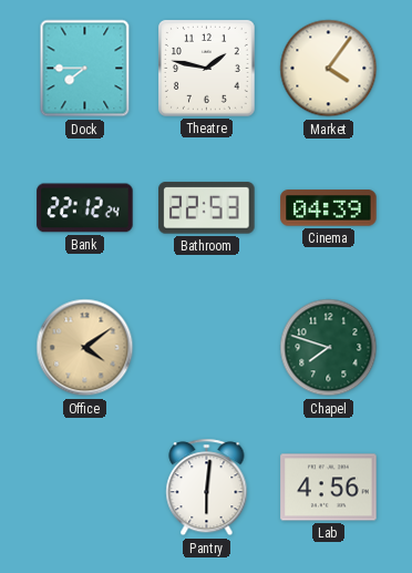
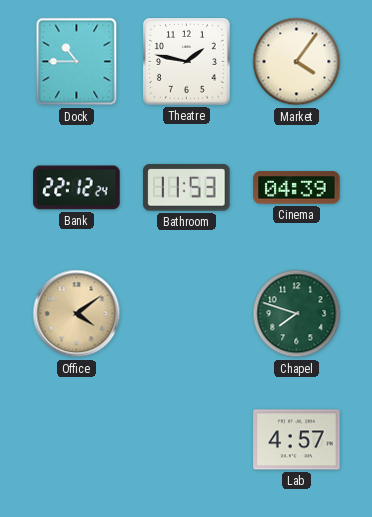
Dock: 7:45 -> 10:45
Bathroom: 22:53 -> 11:53
Pantry: 6:01 -> none
Lab: 4:56 -> 4:57
